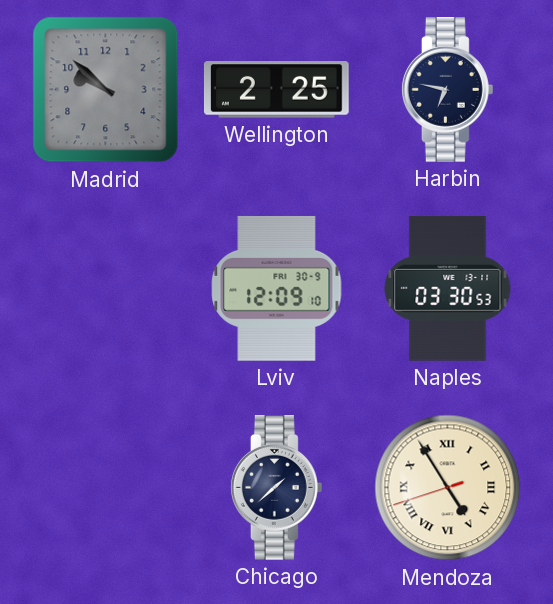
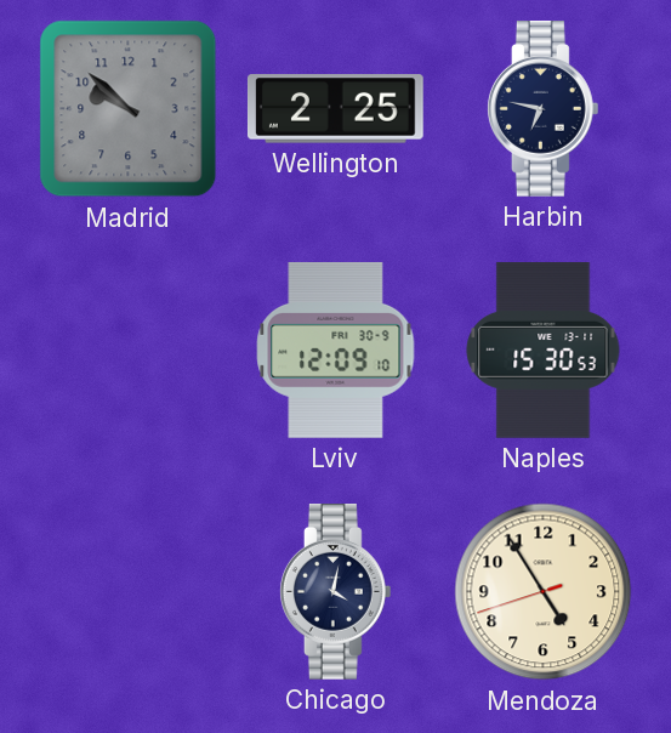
Naples: 03:30 -> 15:30
Chicago: 1:38 -> 4:02
Mendoza numerals: Roman -> Arabic
